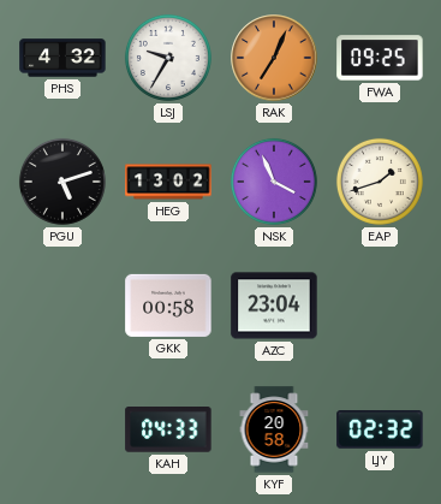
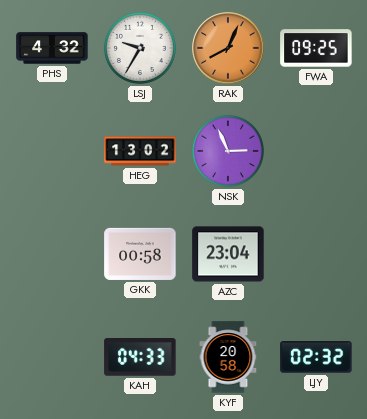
RAK: 7:04 -> 8:04
PGU: 5:12 -> none
NSK: 3:56 -> 2:56
EAP: 1:42 -> none
